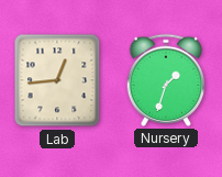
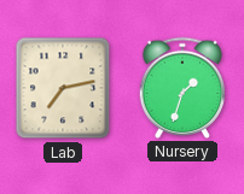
Lab: 12:44 -> 7:13
